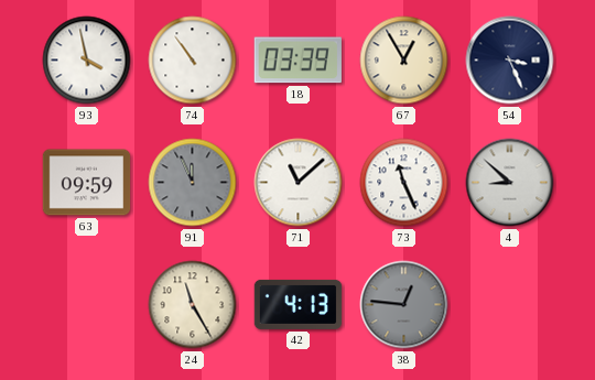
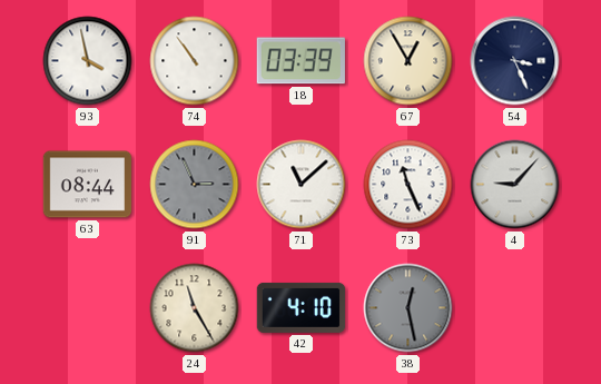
63: 09:59 -> 08:44
91: 11:56 -> 2:56
4: 8:52 -> 9:07
42: 4:13 -> 4:10
38: 12:46 -> 12:28
